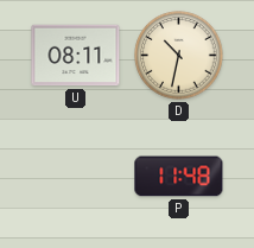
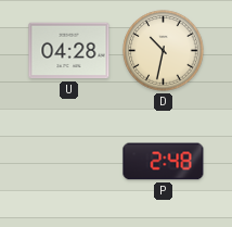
U: 08:11 -> 04:28
P: 11:48 -> 2:48
